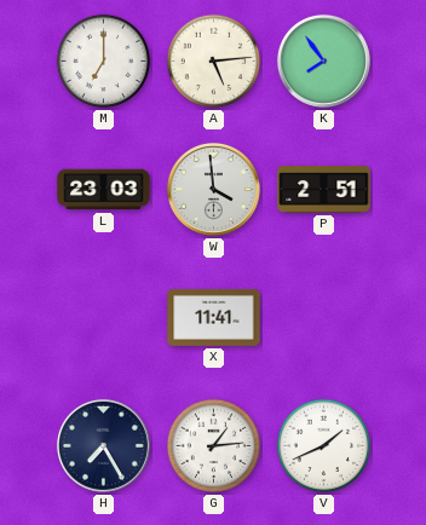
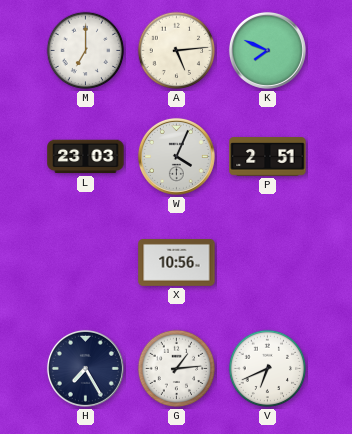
K: 7:54 -> 7:49
W: 3:59 -> 4:04
X: 11:41 -> 10:56
V: 1:41 -> 6:41
